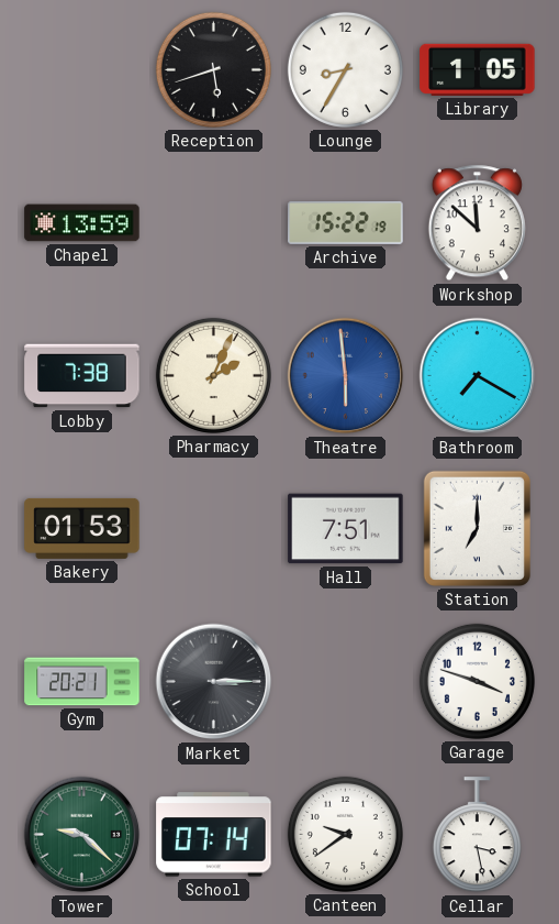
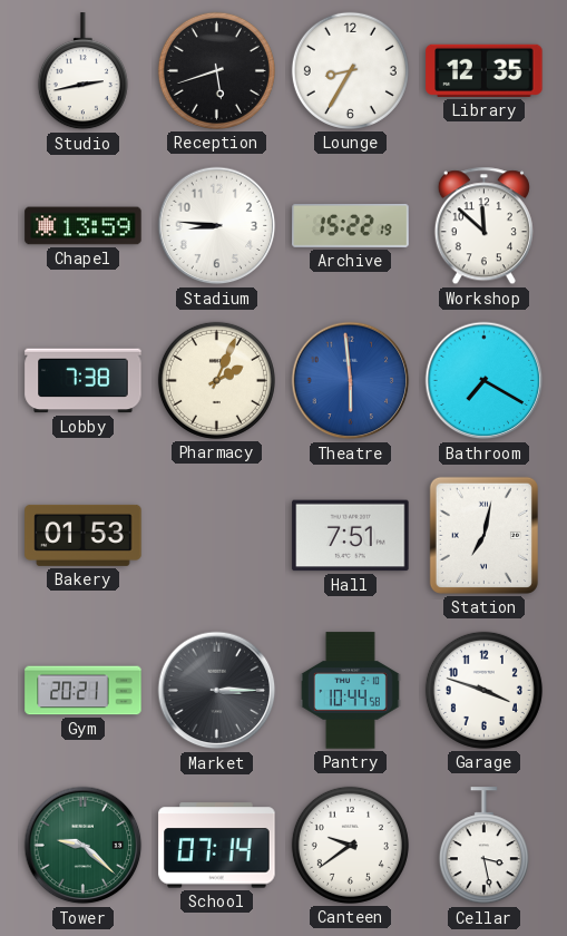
Studio: none -> 2:43
Library: 1:05 -> 12:35
Stadium: none -> 8:46
Station: 7:00 -> 7:02
Pantry: none -> 10:44
